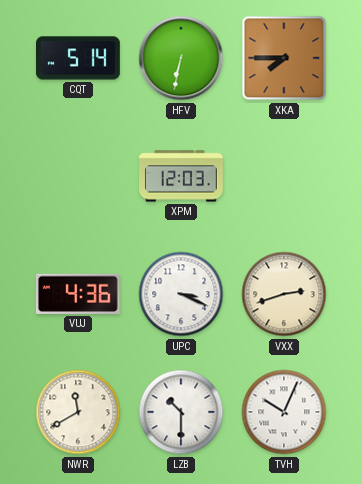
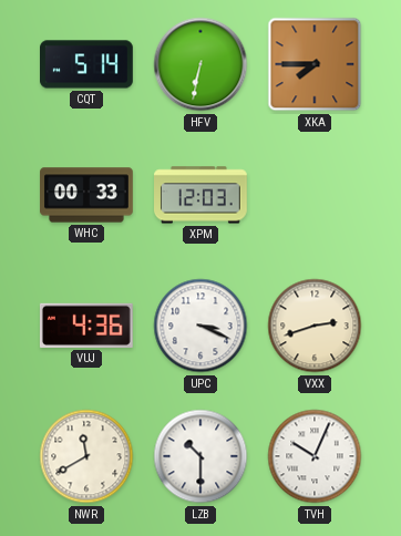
WHC: none -> 00:33
